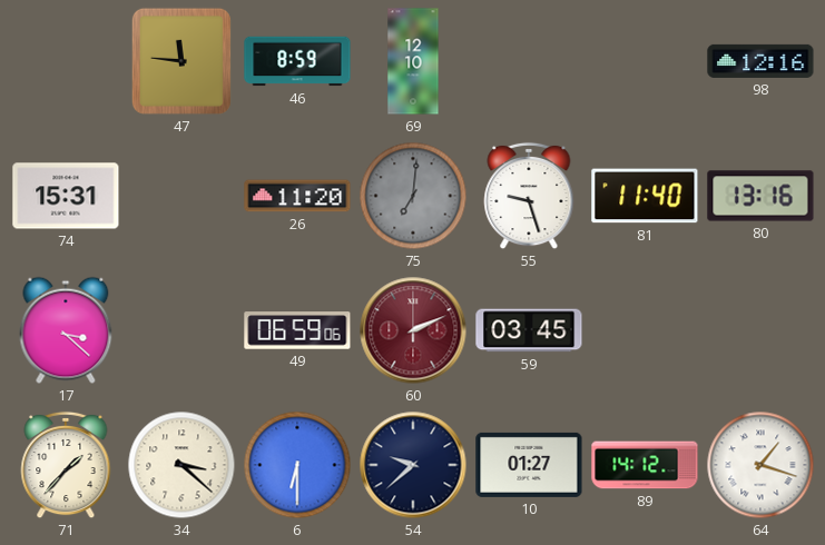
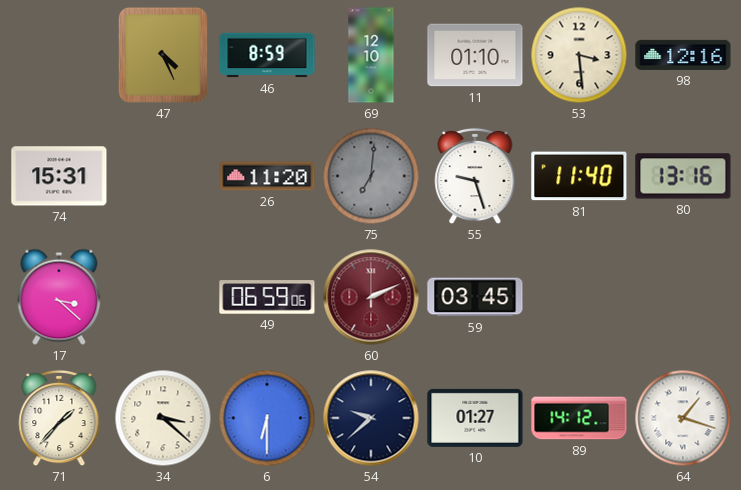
47: 11:46 -> 4:26
11: none -> 01:10
53: none -> 3:29
